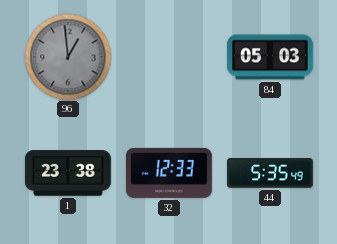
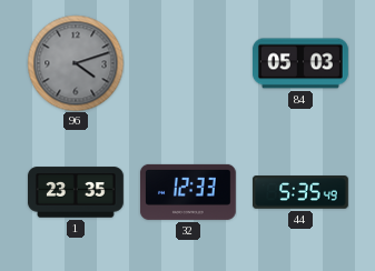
96: 12:59 -> 4:12
1: 23:38 -> 23:35
